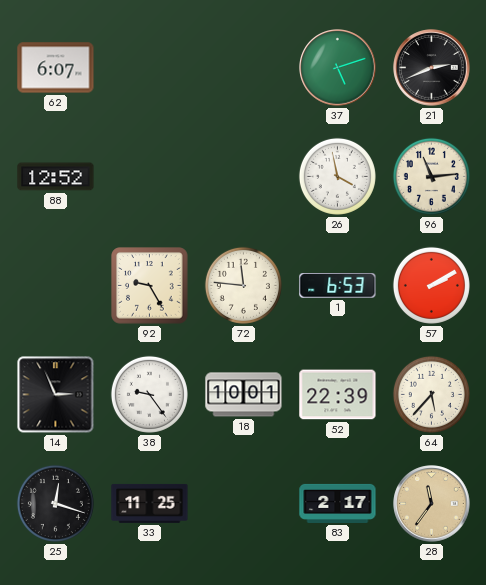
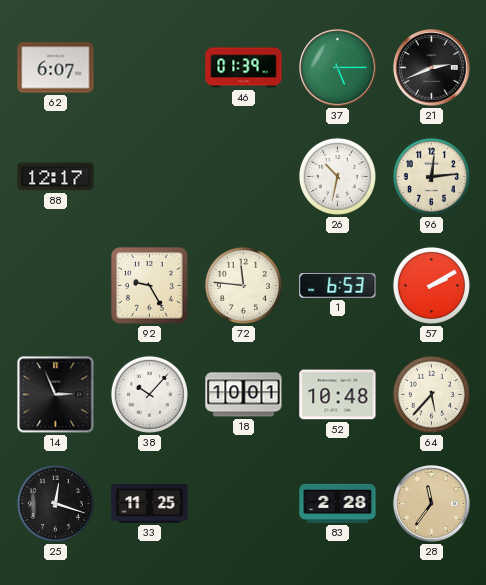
46: none -> 01:39
37: 5:12 -> 5:15
88: 12:52 -> 12:17
26: 3:58 -> 10:32
96: 11:14 -> 12:14
38: 9:24 -> 10:07
52: 22:39 -> 10:48
83: 2:17 -> 2:28
